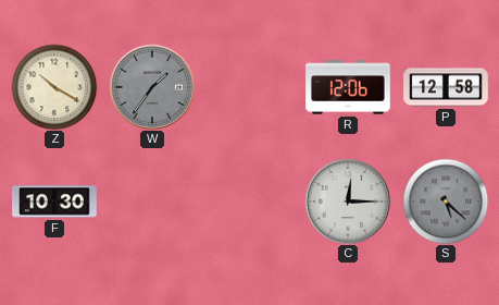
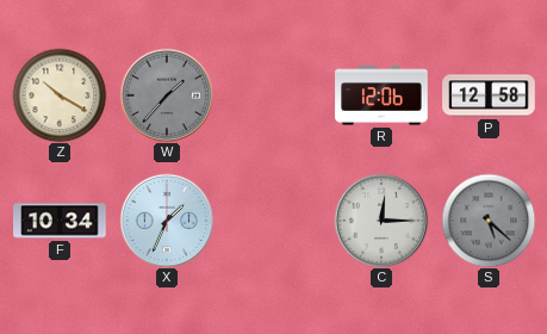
W: 1:36 -> 1:37
F: 10:30 -> 10:34
X: none -> 1:34
